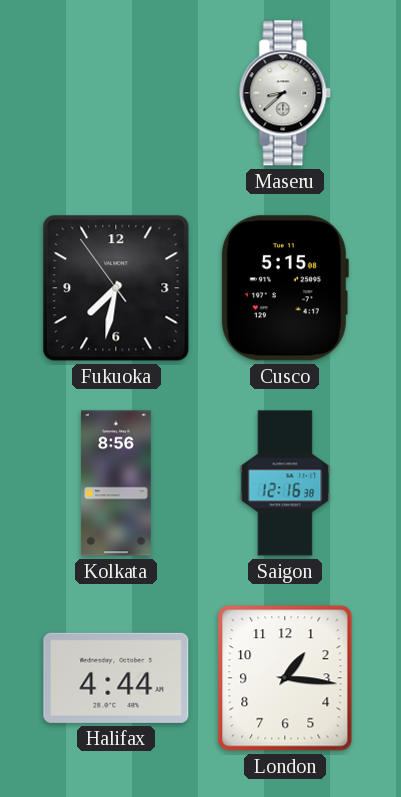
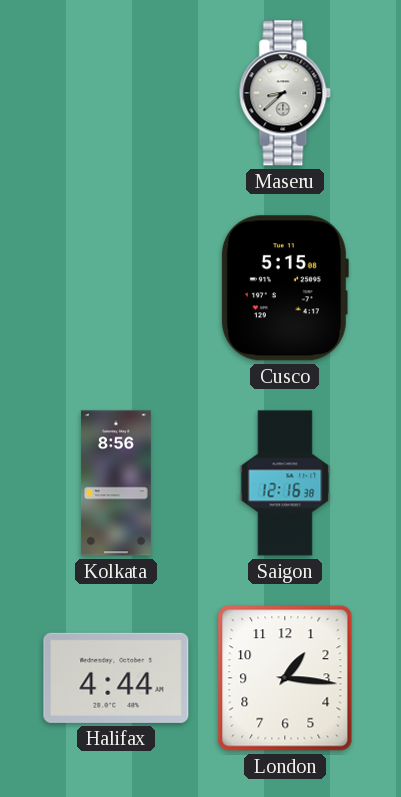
Fukuoka: 7:31 -> none
